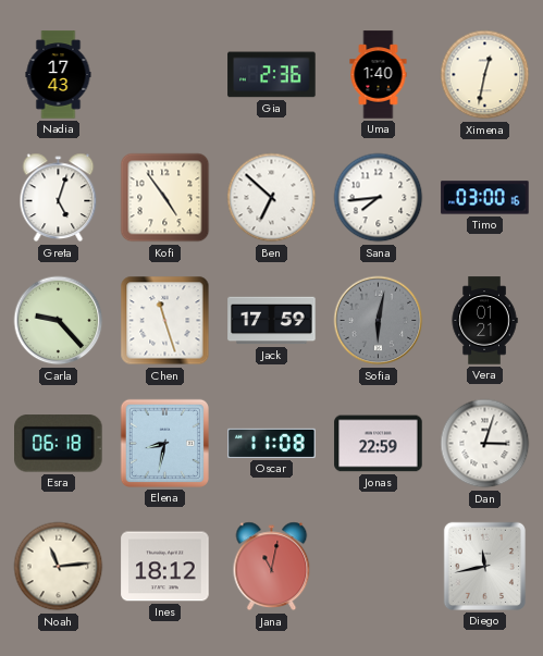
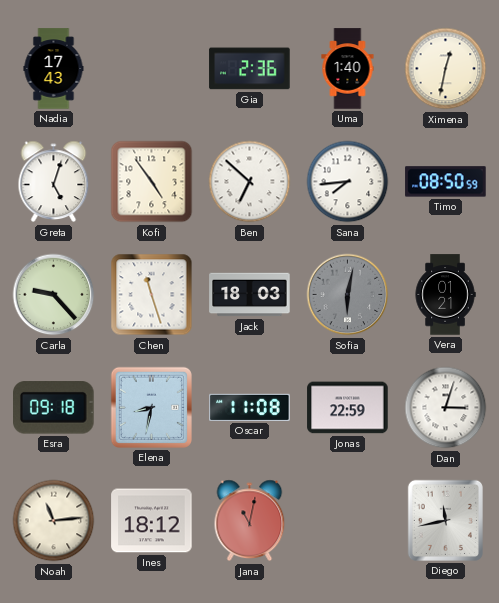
Timo: 03:00 -> 08:50
Jack: 17:59 -> 18:03
Esra: 06:18 -> 09:18
